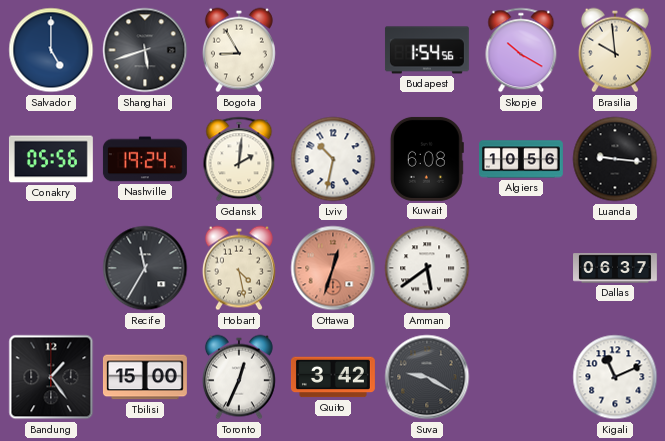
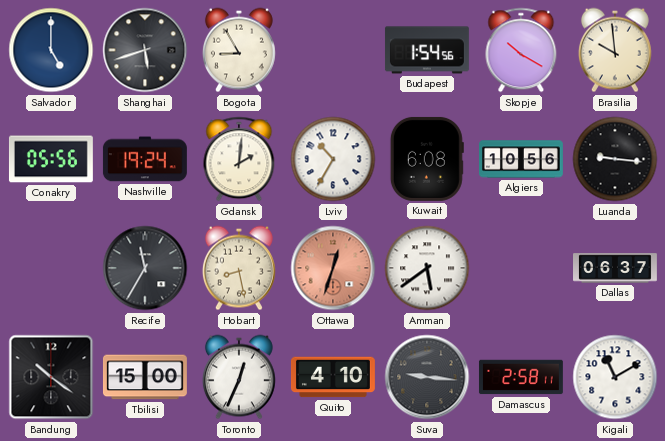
Lviv: 10:32 -> 10:35
Hobart: 4:28 -> 8:28
Bandung: 1:24 -> 10:21
Quito: 3:42 -> 4:10
Suva: 9:20 -> 9:16
Damascus: none -> 2:58
Kigali: 11:11 -> 11:10
